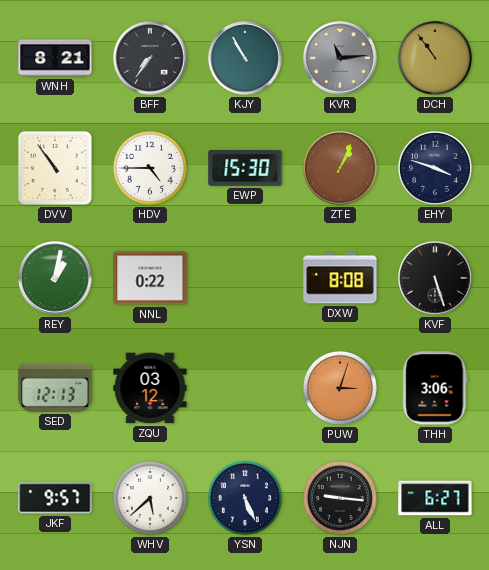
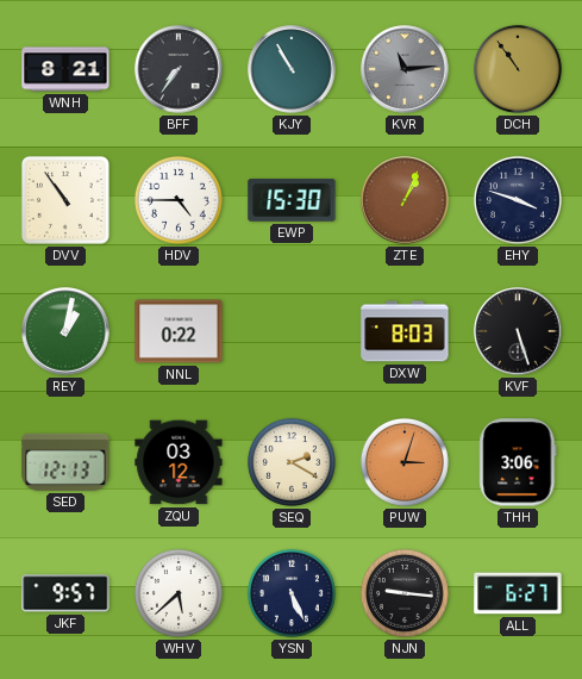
DXW: 8:08 -> 8:03
SEQ: none -> 2:20
